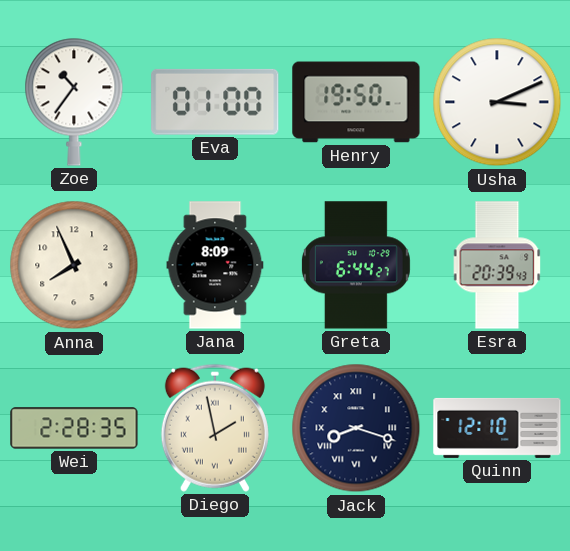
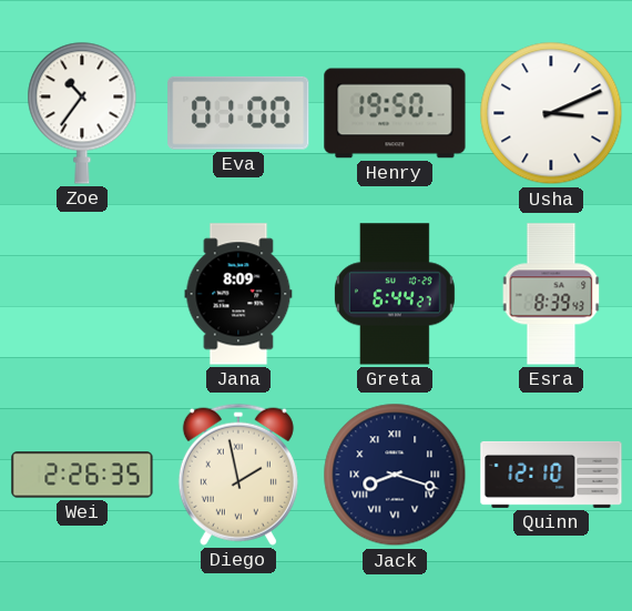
Anna: 7:56 -> none
Esra: 20:39 -> 8:39
Wei: 2:28 -> 2:26
